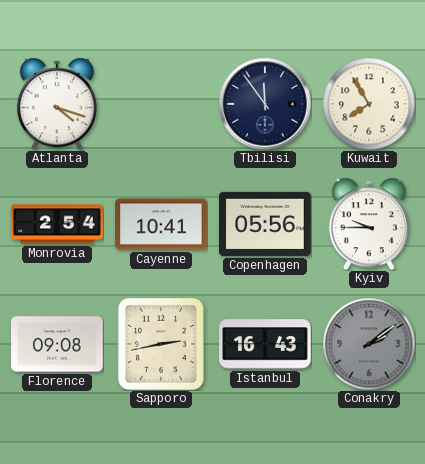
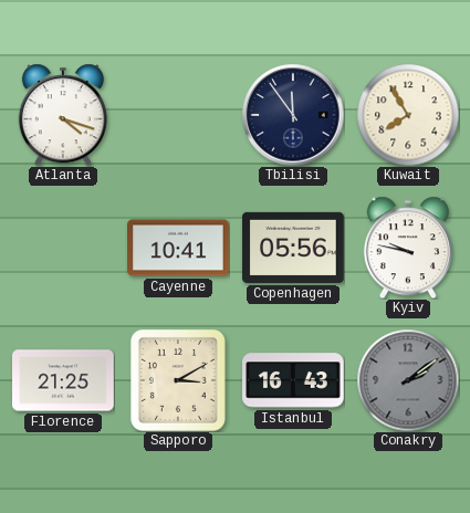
Monrovia: 2:54 -> none
Kyiv: 9:45 -> 9:47
Florence: 09:08 -> 21:25
Sapporo: 2:43 -> 3:10
